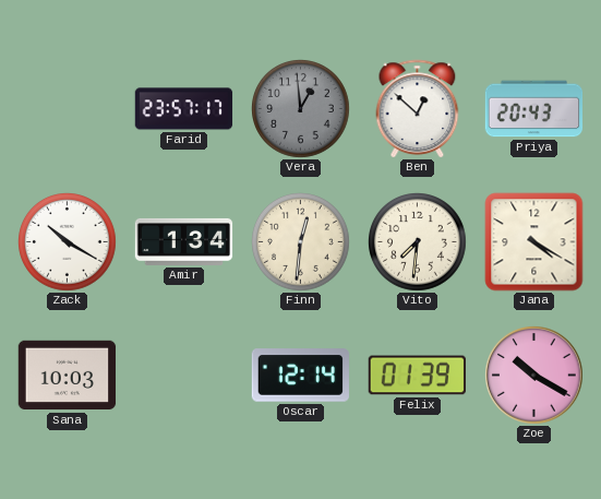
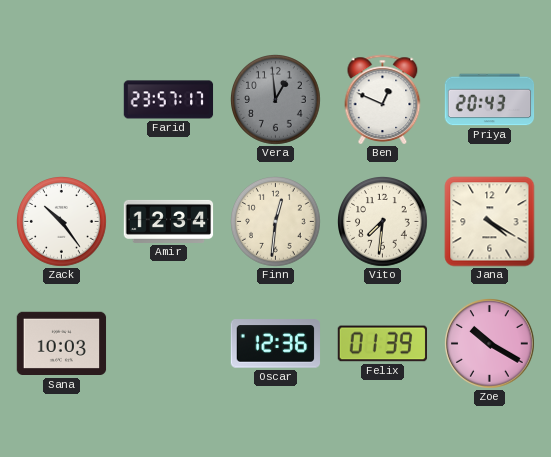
Ben: 12:52 -> 12:49
Zack: 10:20 -> 10:24
Amir: 1:34 -> 12:34
Oscar: 12:14 -> 12:36
